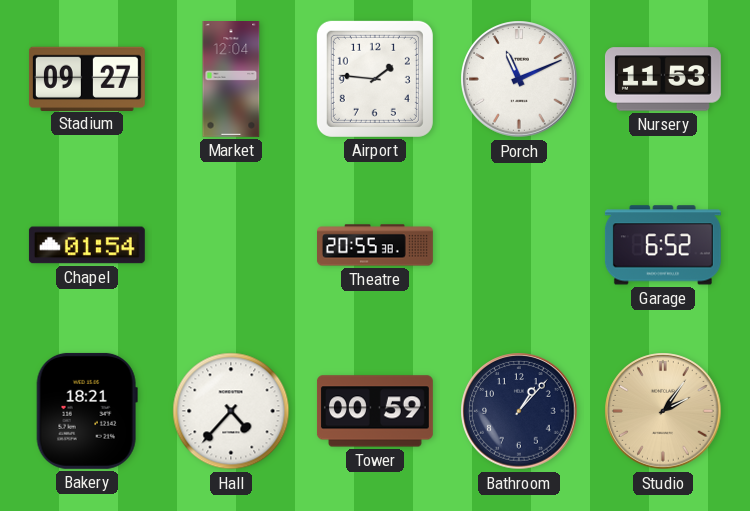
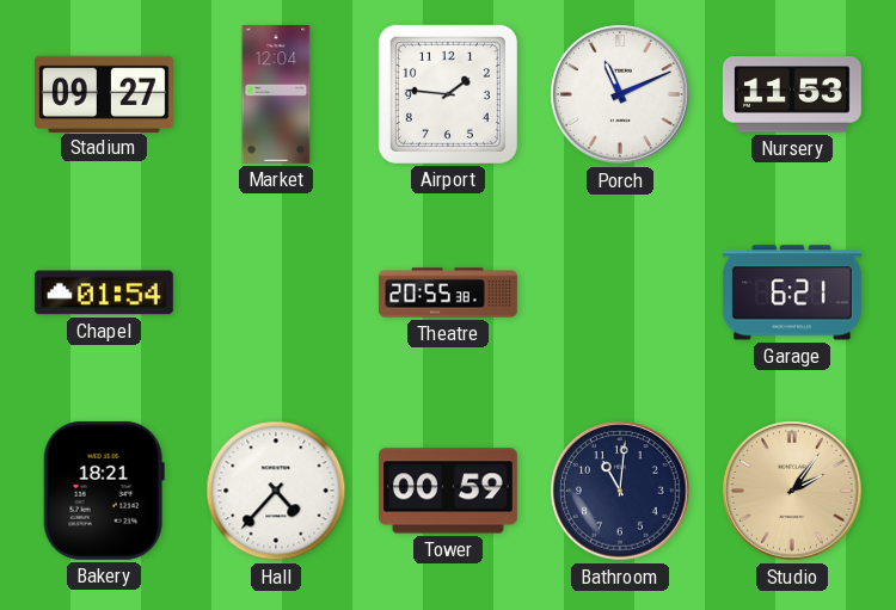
Garage: 6:52 -> 6:21
Bathroom: 1:07 -> 11:01
